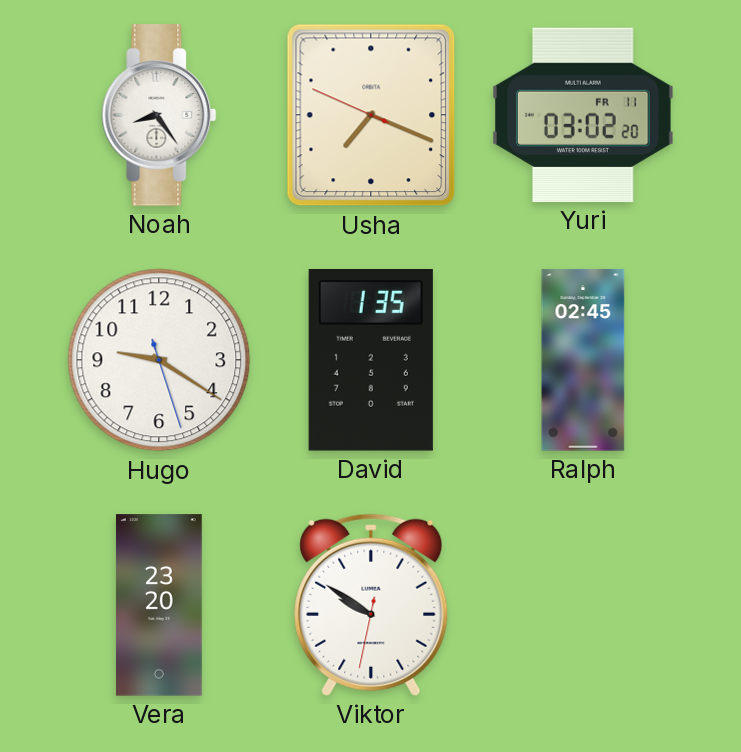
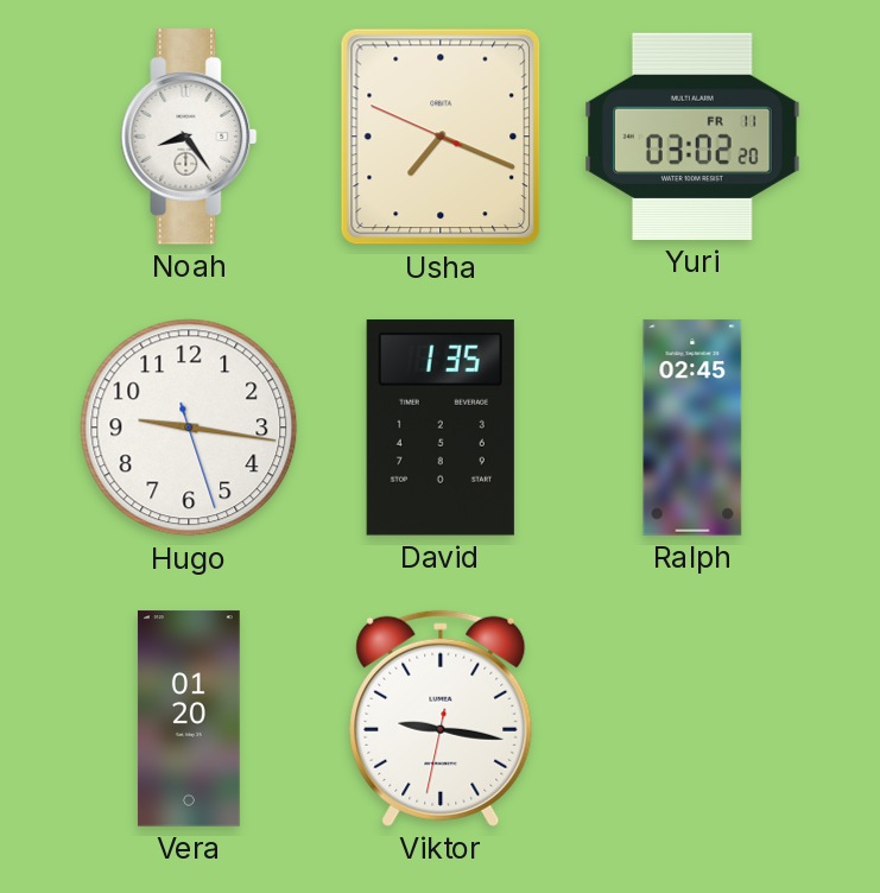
Hugo: 9:20 -> 9:16
Vera: 23:20 -> 01:20
Viktor: 9:50 -> 9:16
